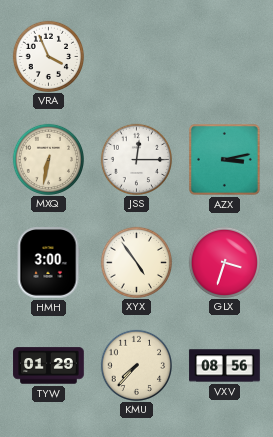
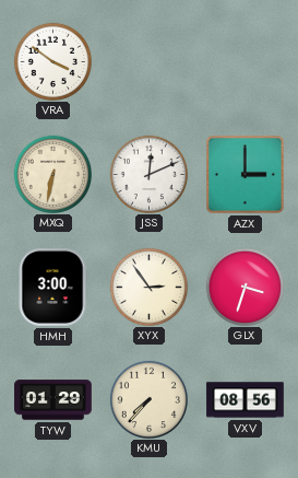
VRA: 3:56 -> 3:51
JSS: 12:15 -> 12:11
AZX: 3:13 -> 3:00
XYX: 4:54 -> 2:54
